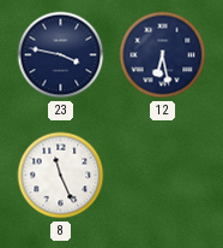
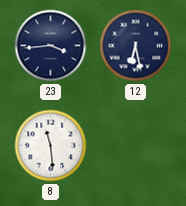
23: 3:47 -> 3:44
8: 11:26 -> 11:29
